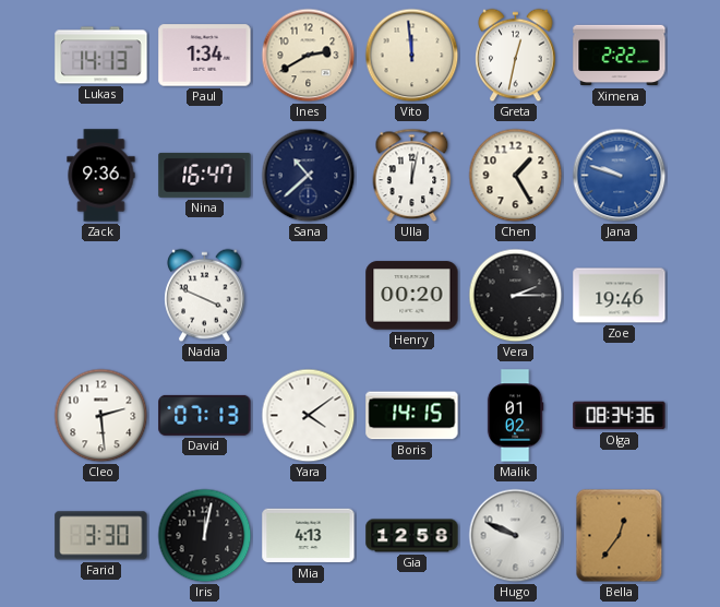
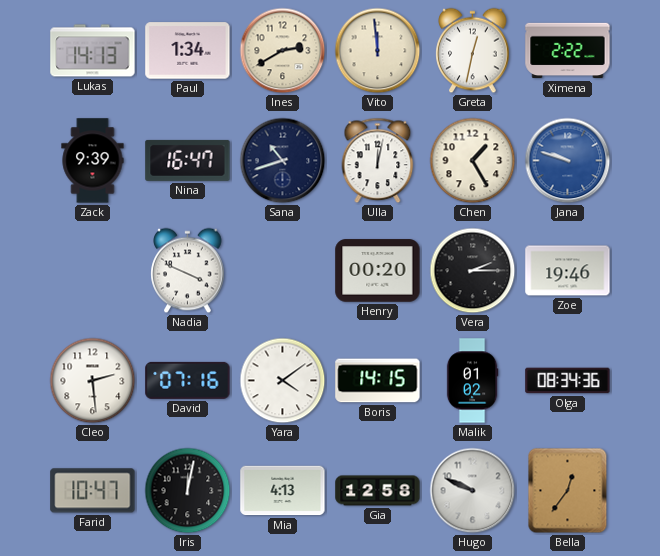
Zack: 9:36 -> 9:39
Sana: 10:38 -> 10:42
David: 07:13 -> 07:16
Farid: 3:30 -> 10:47
